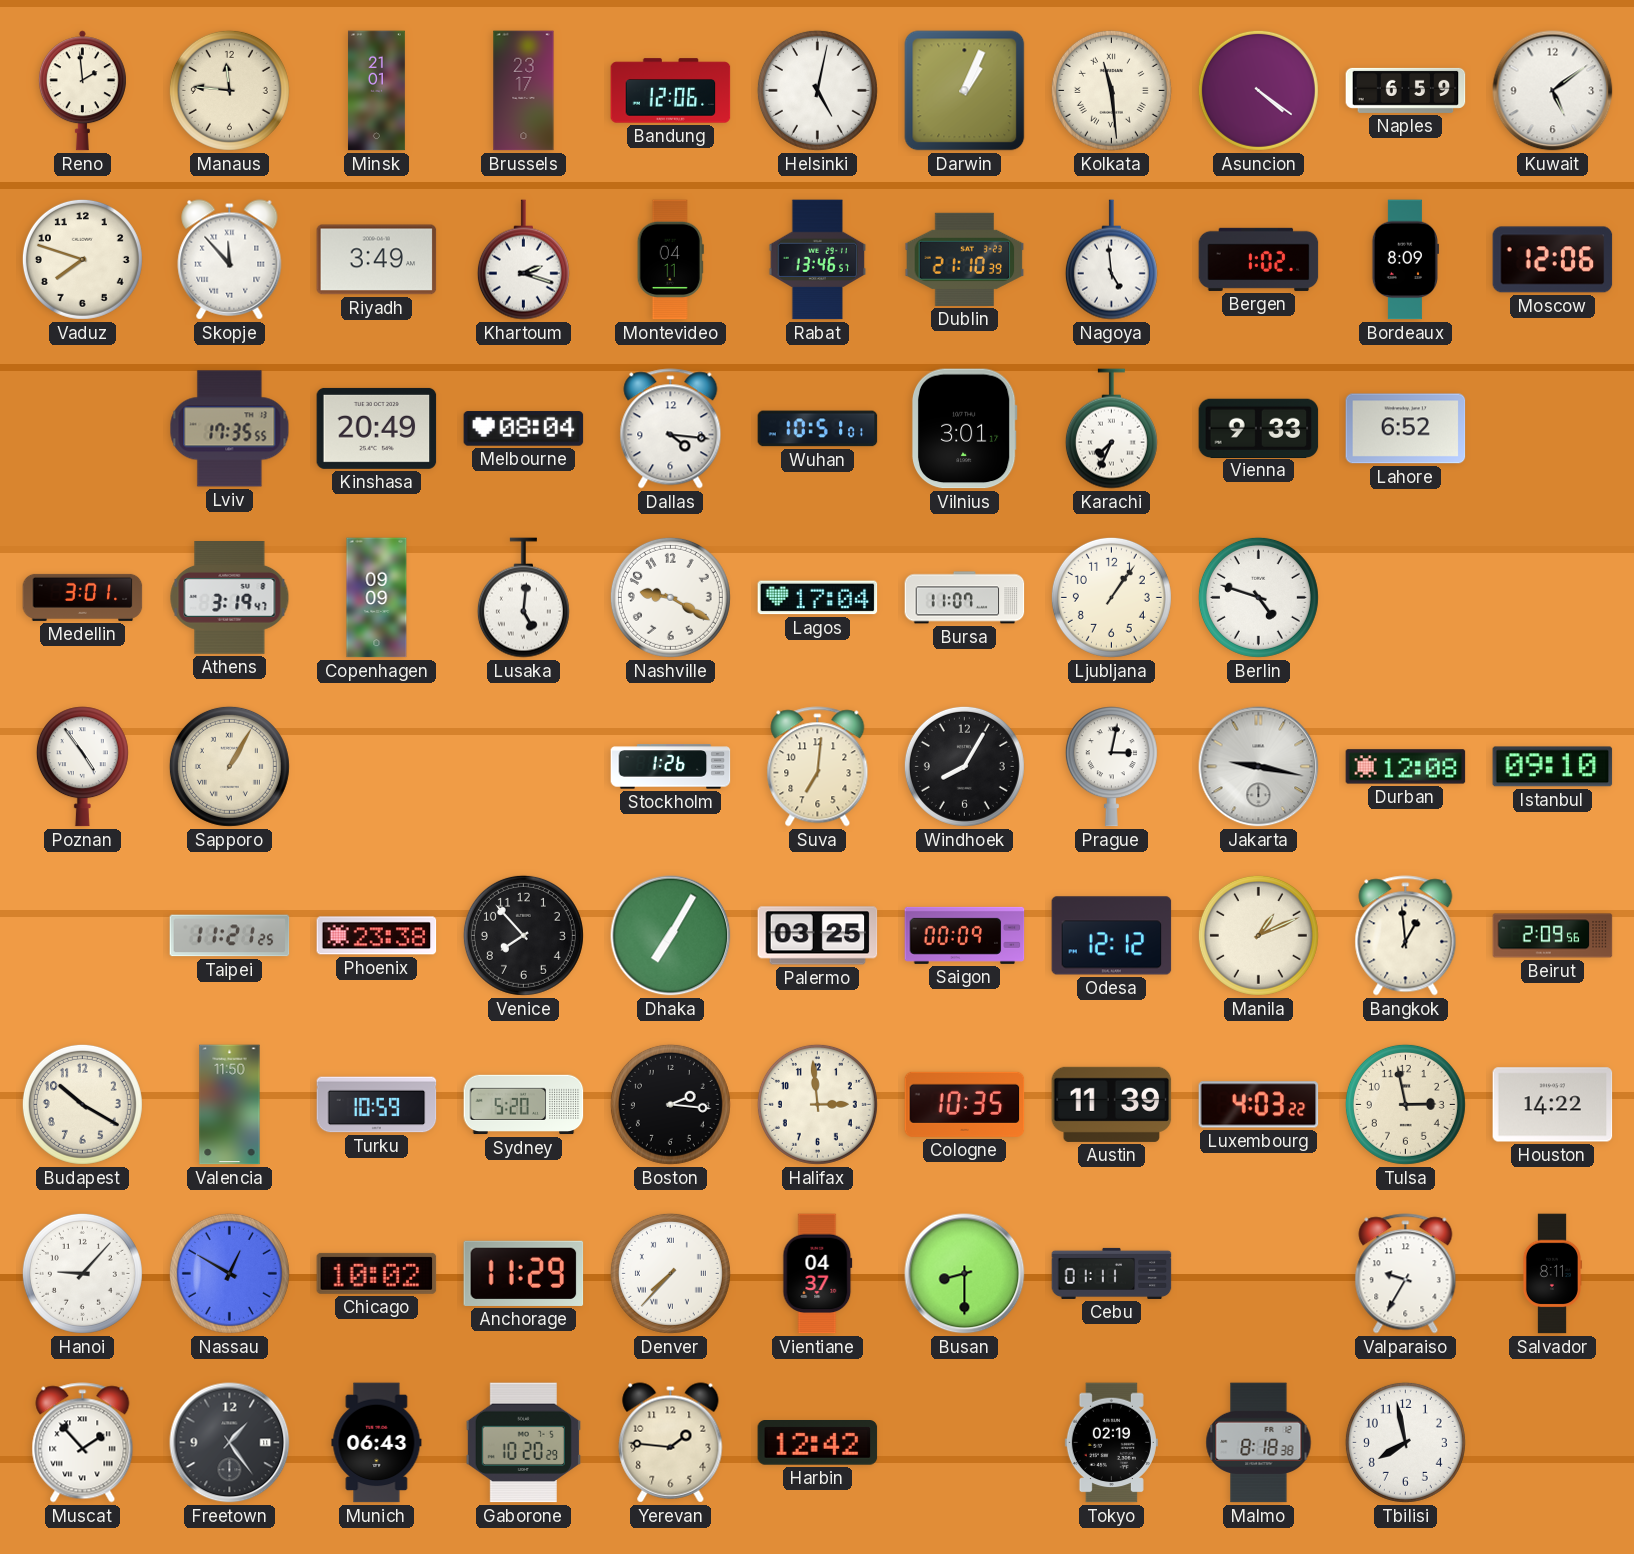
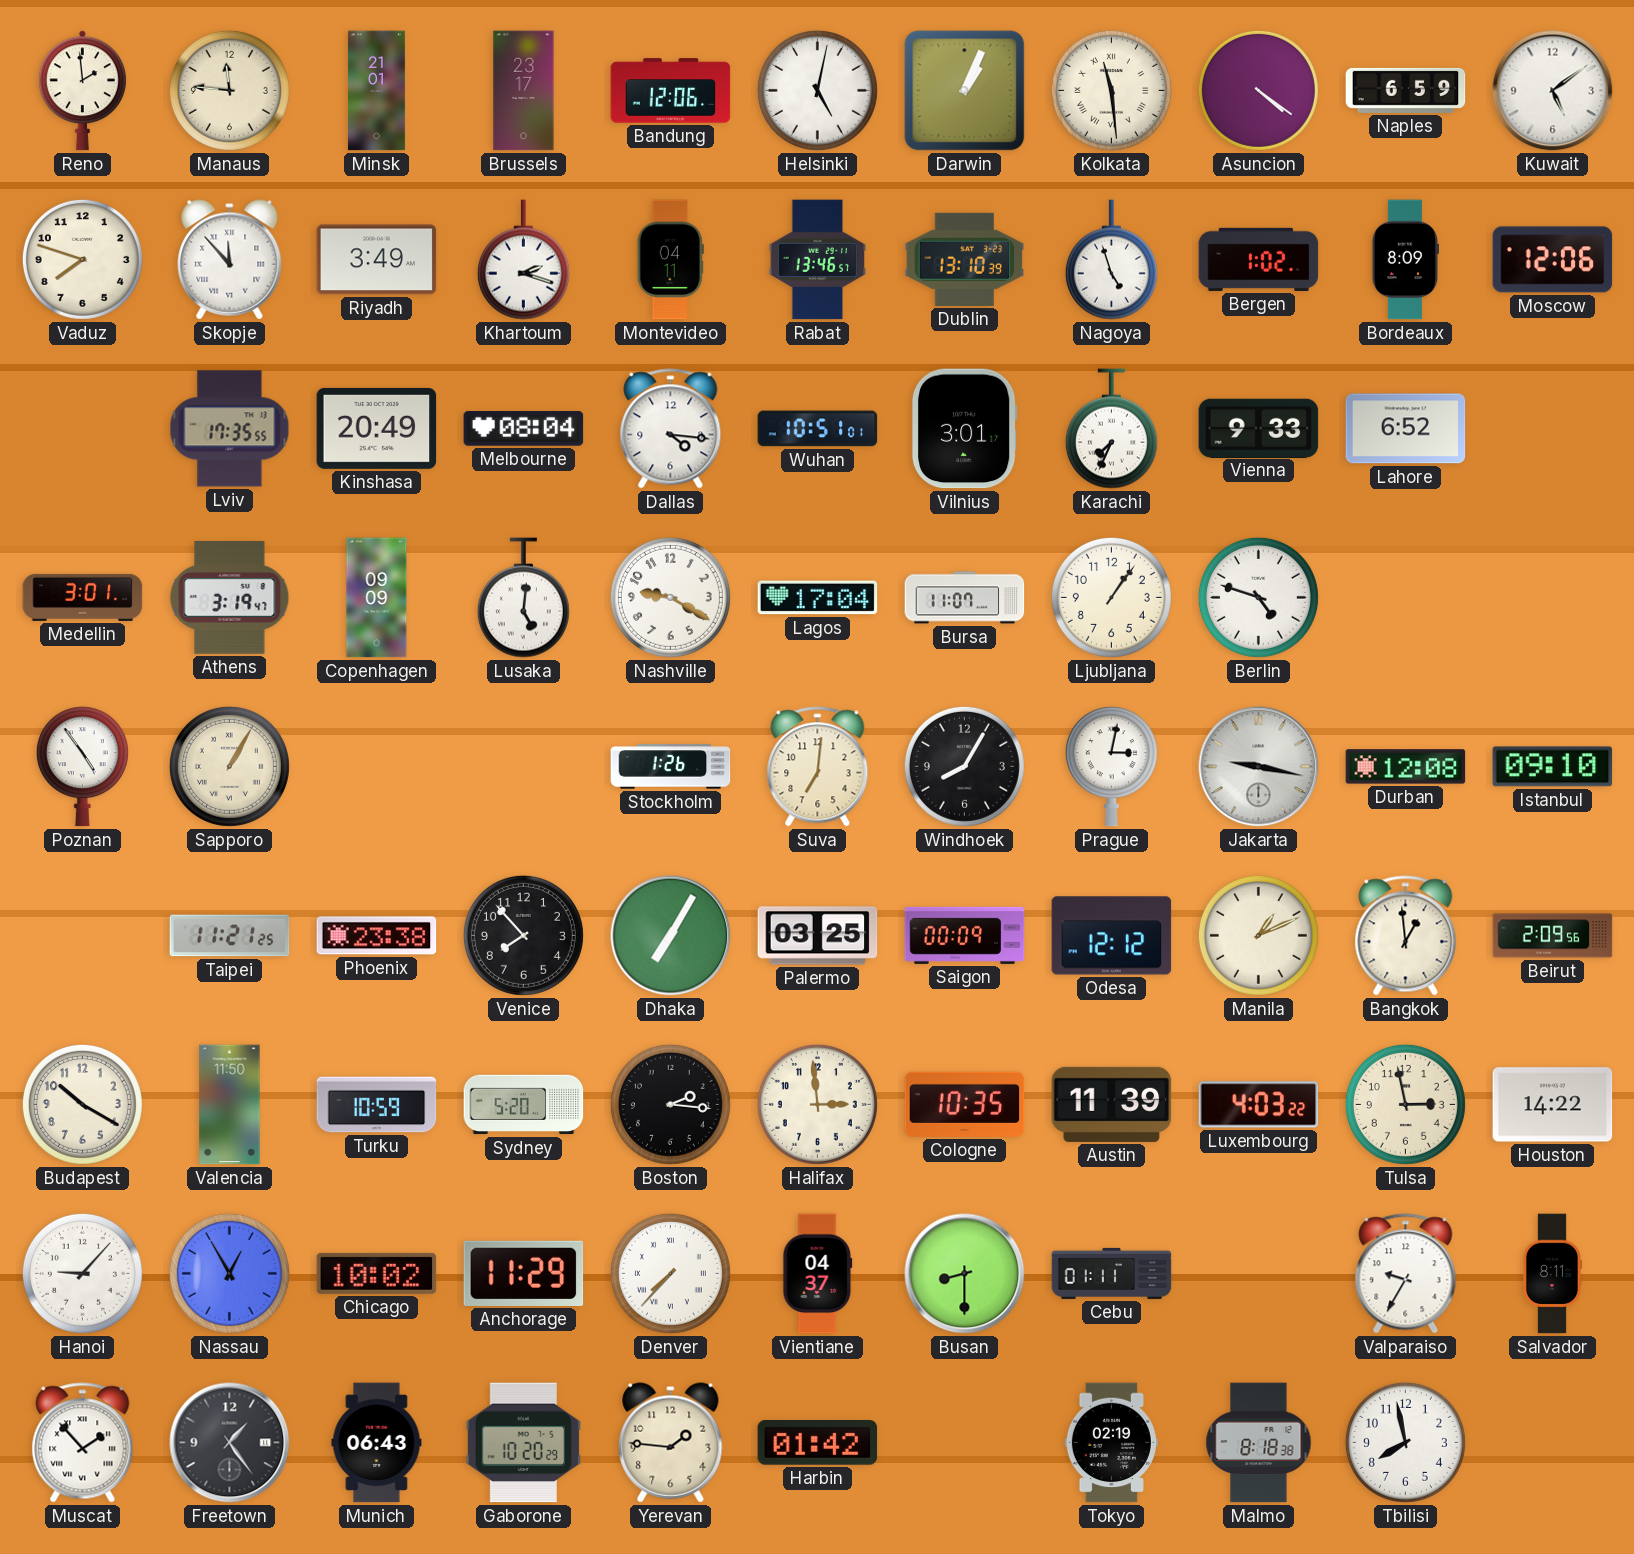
Dublin: 21:10 -> 13:10
Nagoya: 4:59 -> 4:57
Nassau: 12:50 -> 12:55
Harbin: 12:42 -> 01:42
